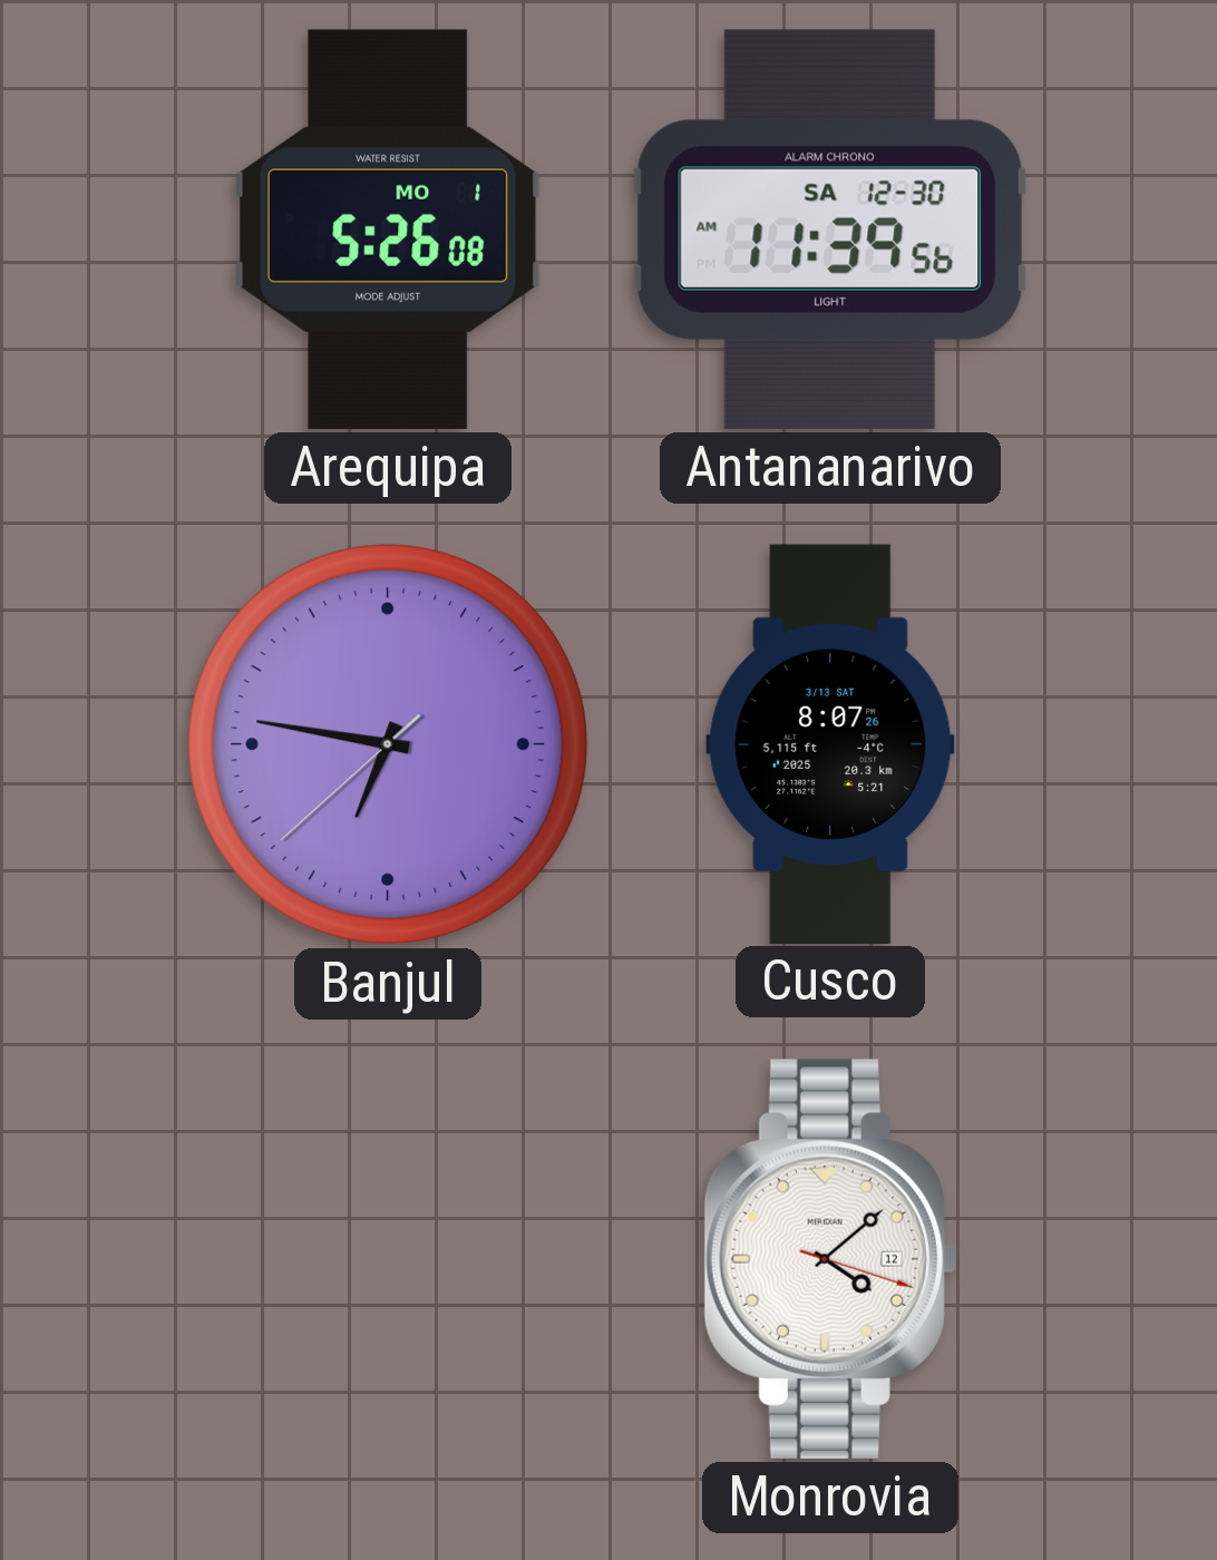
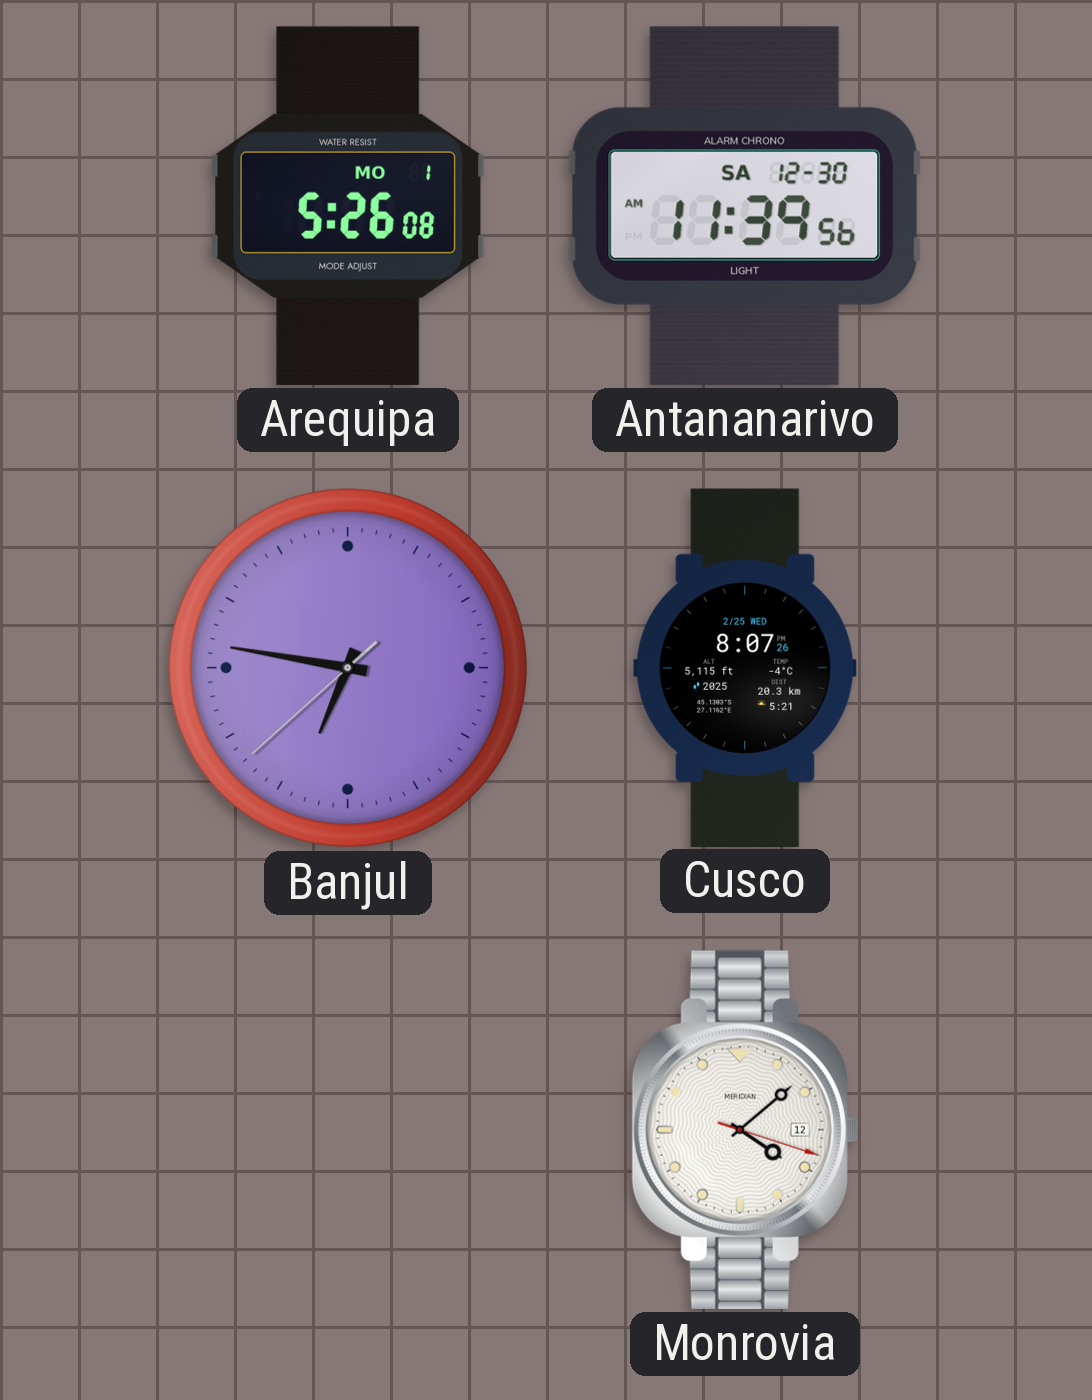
Cusco date: 3/13 SAT -> 2/25 WED
